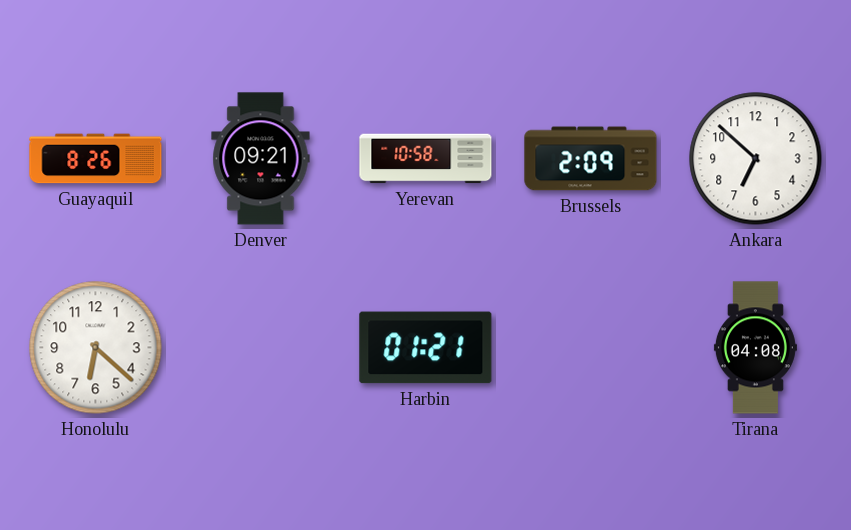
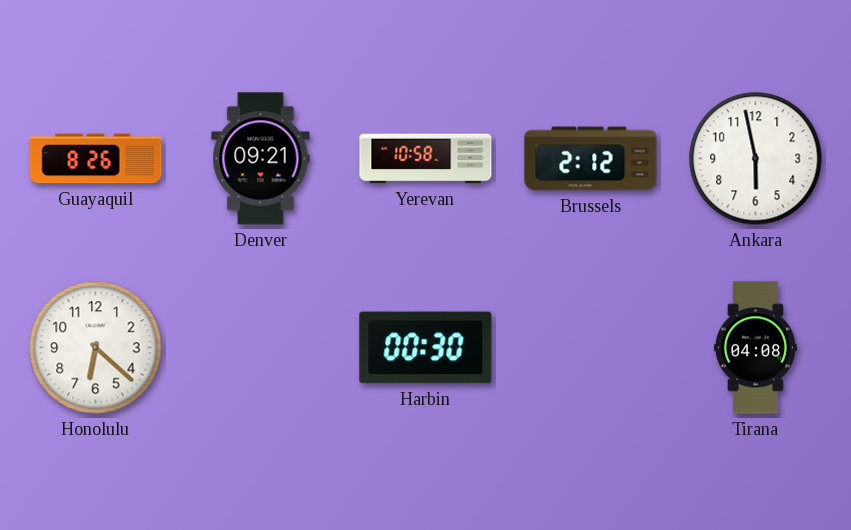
Brussels: 2:09 -> 2:12
Ankara: 6:52 -> 5:58
Harbin: 01:21 -> 00:30
